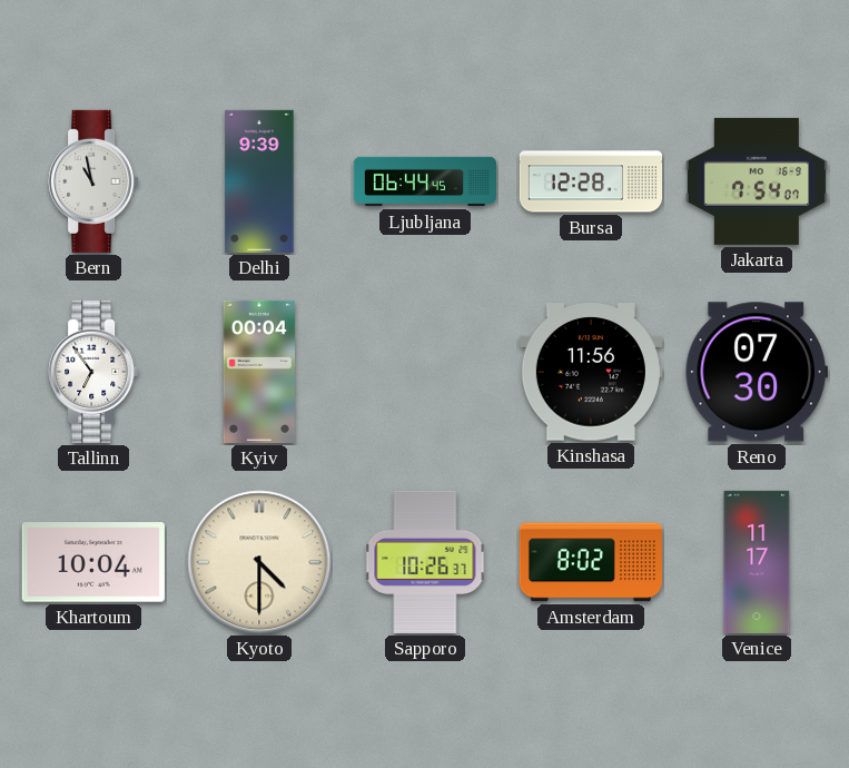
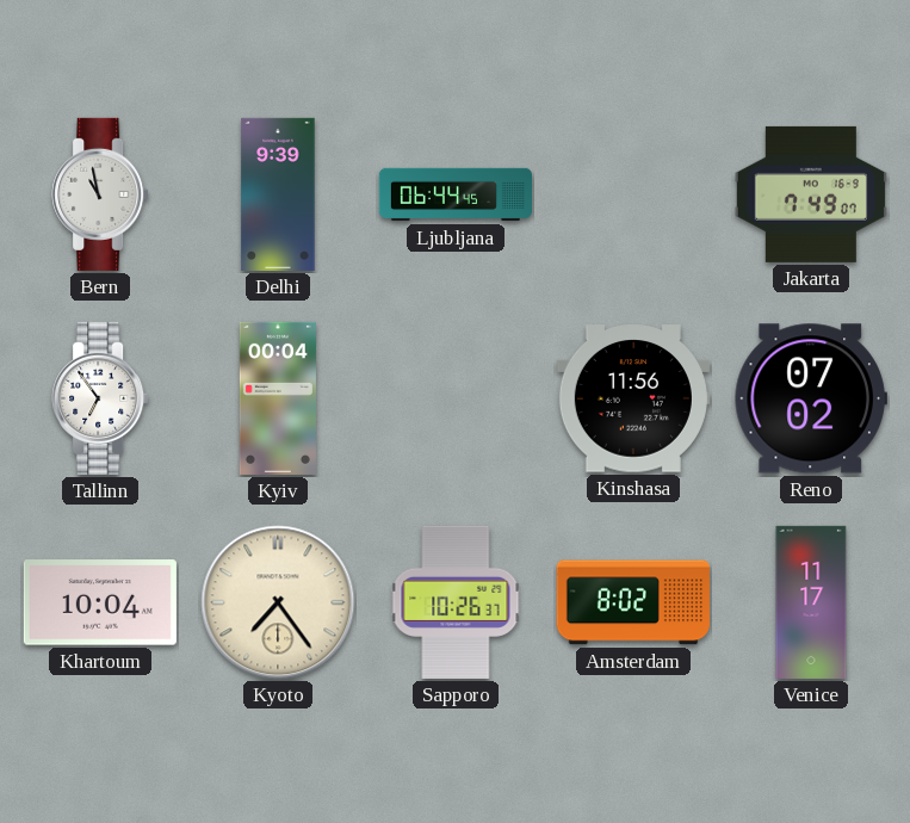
Bursa: 12:28 -> none
Jakarta: 7:54 -> 7:49
Reno: 07:30 -> 07:02
Kyoto: 4:30 -> 7:24
